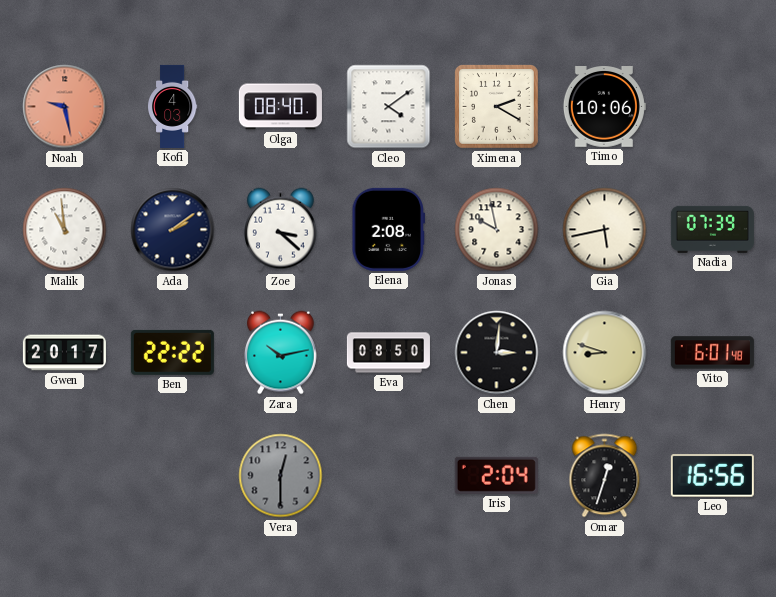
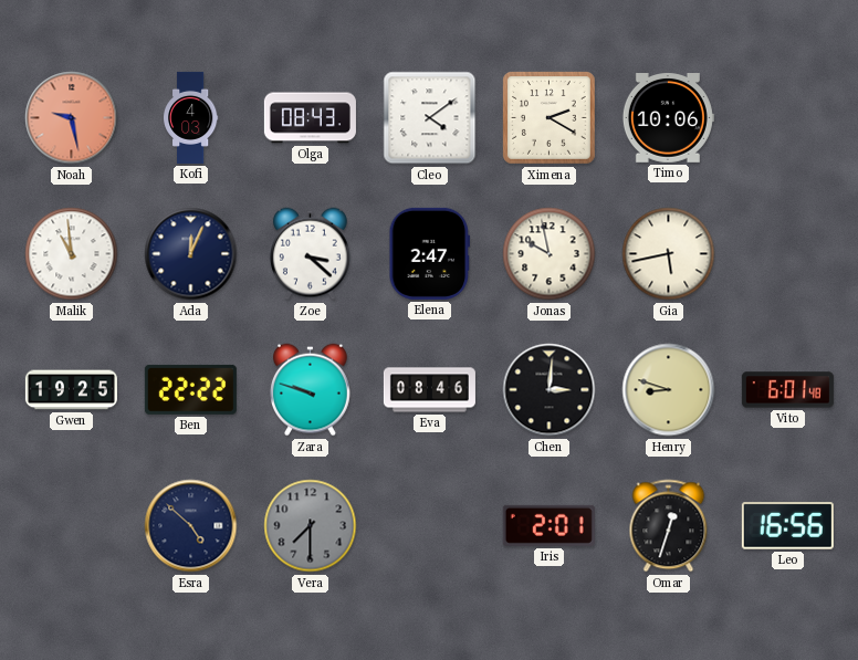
Olga: 08:40 -> 08:43
Ada: 2:09 -> 12:04
Elena: 2:08 -> 2:47
Nadia: 07:39 -> none
Gwen: 20:17 -> 19:25
Zara: 10:13 -> 9:48
Eva: 08:50 -> 08:46
Esra: none -> 4:52
Vera: 12:30 -> 7:30
Iris: 2:04 -> 2:01
